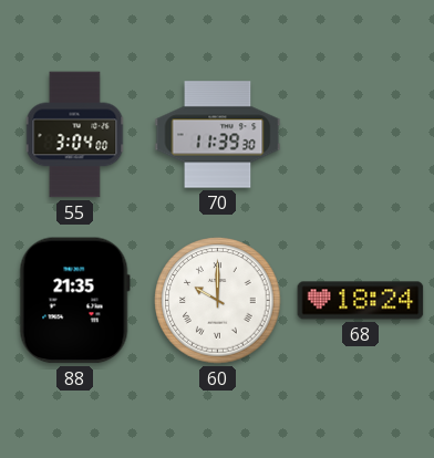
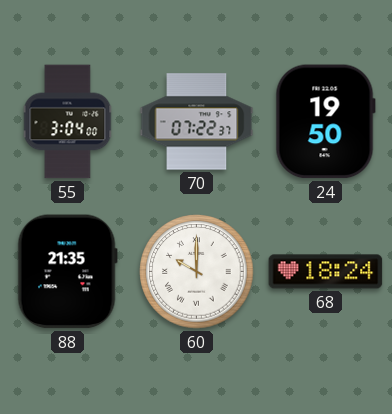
70: 11:39 -> 07:22
24: none -> 19:50
